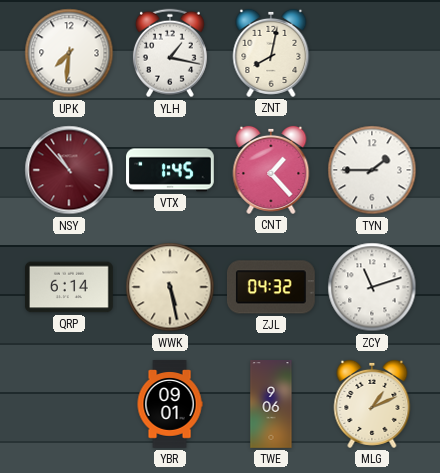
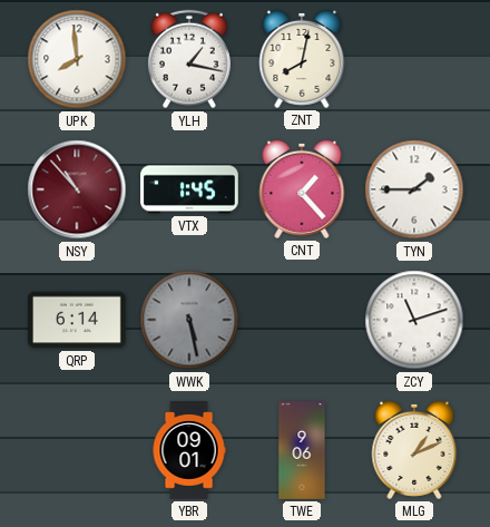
UPK: 7:31 -> 7:59
WWK dial: cream -> grey
ZJL: 04:32 -> none
